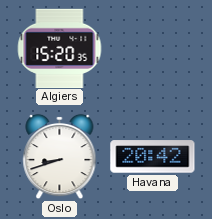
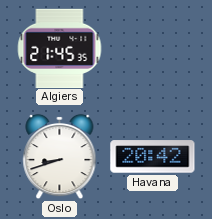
Algiers: 15:20 -> 21:45
